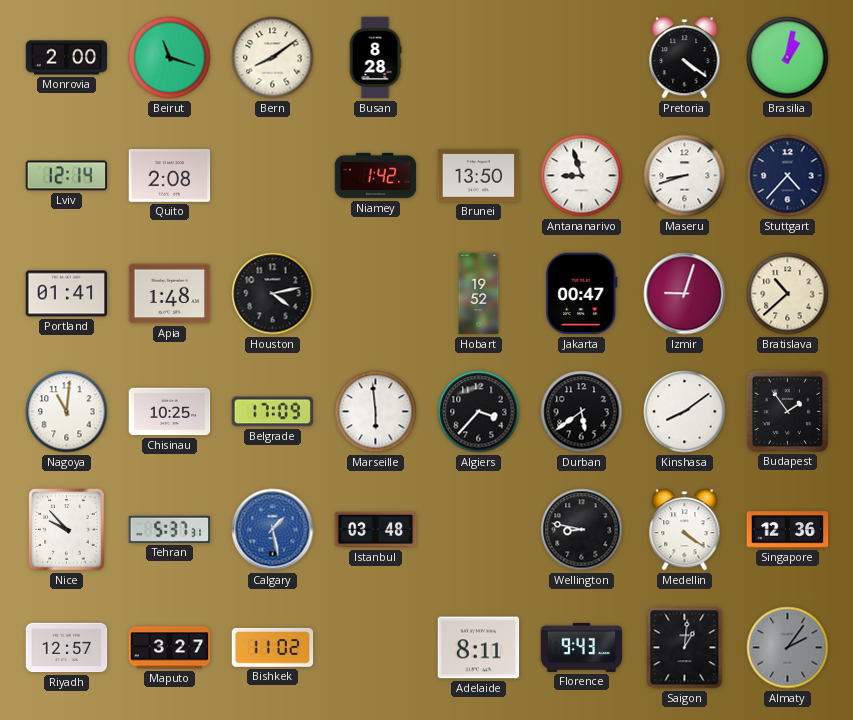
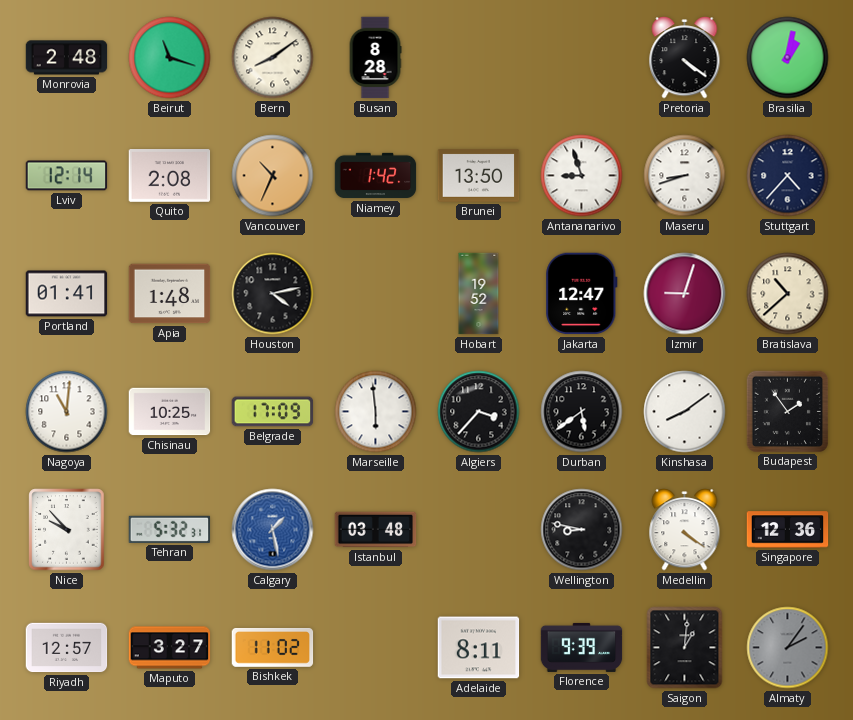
Monrovia: 2:00 -> 2:48
Vancouver: none -> 10:34
Jakarta: 00:47 -> 12:47
Tehran: 5:37 -> 5:32
Florence: 9:43 -> 9:39
